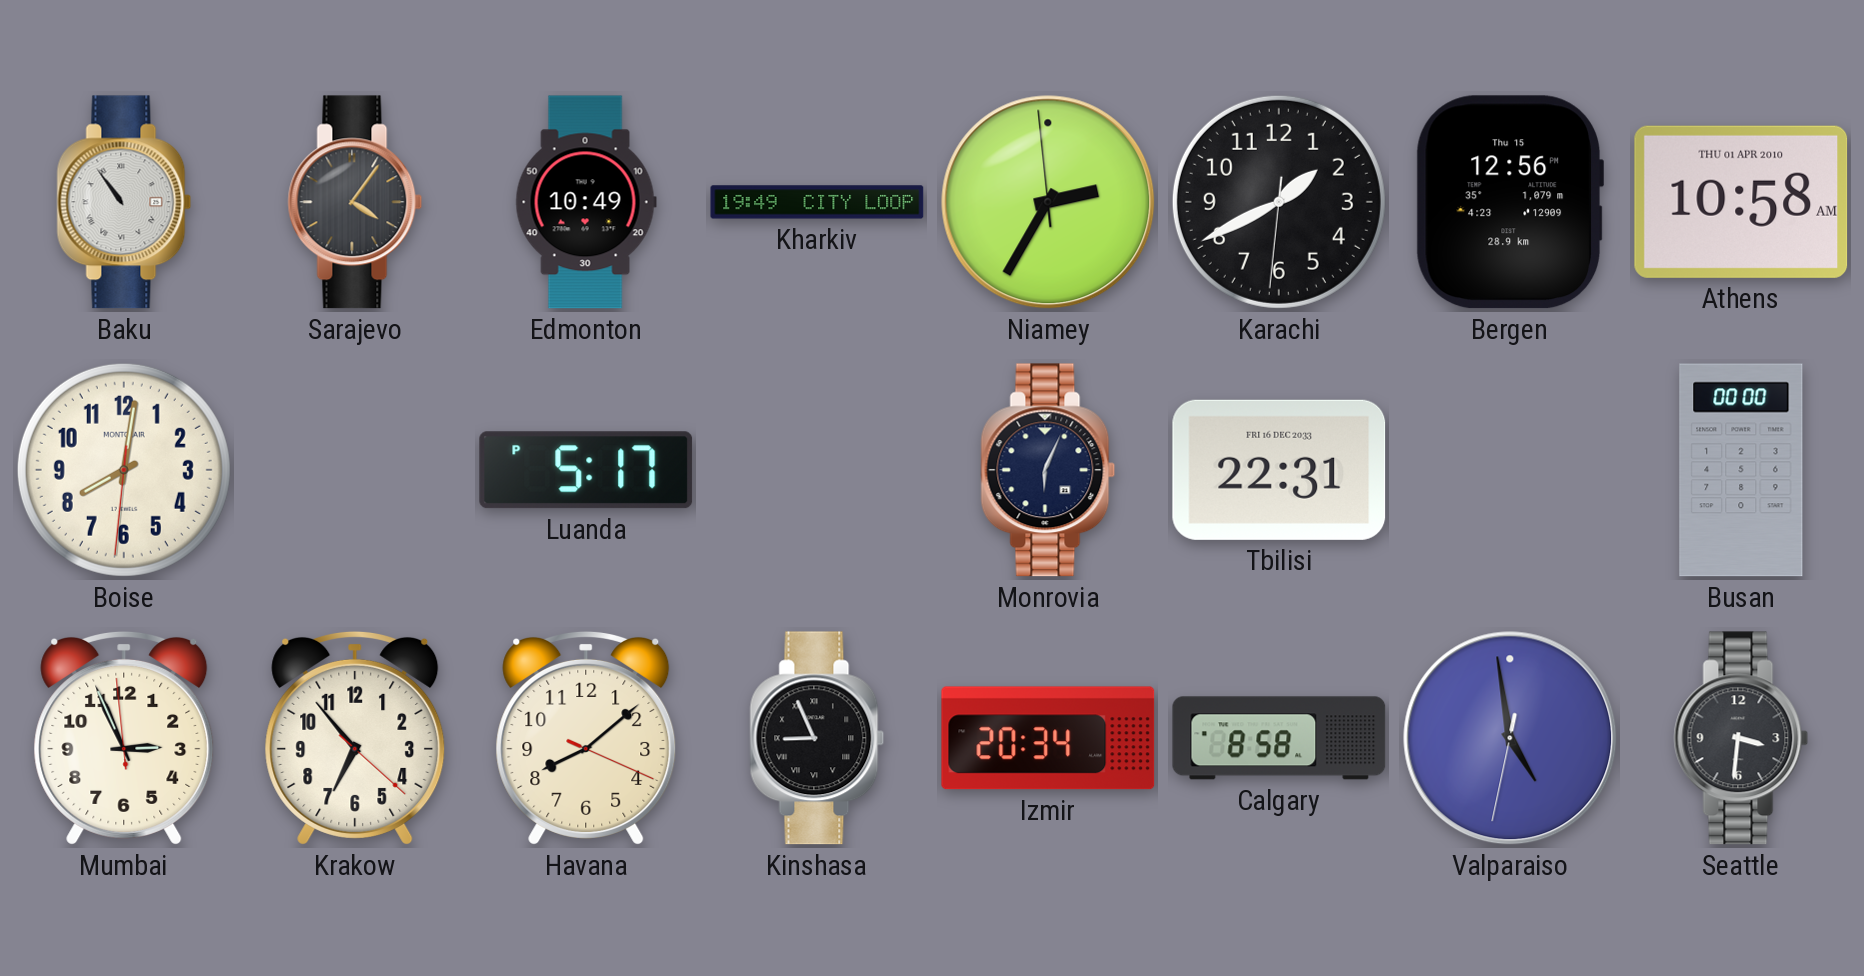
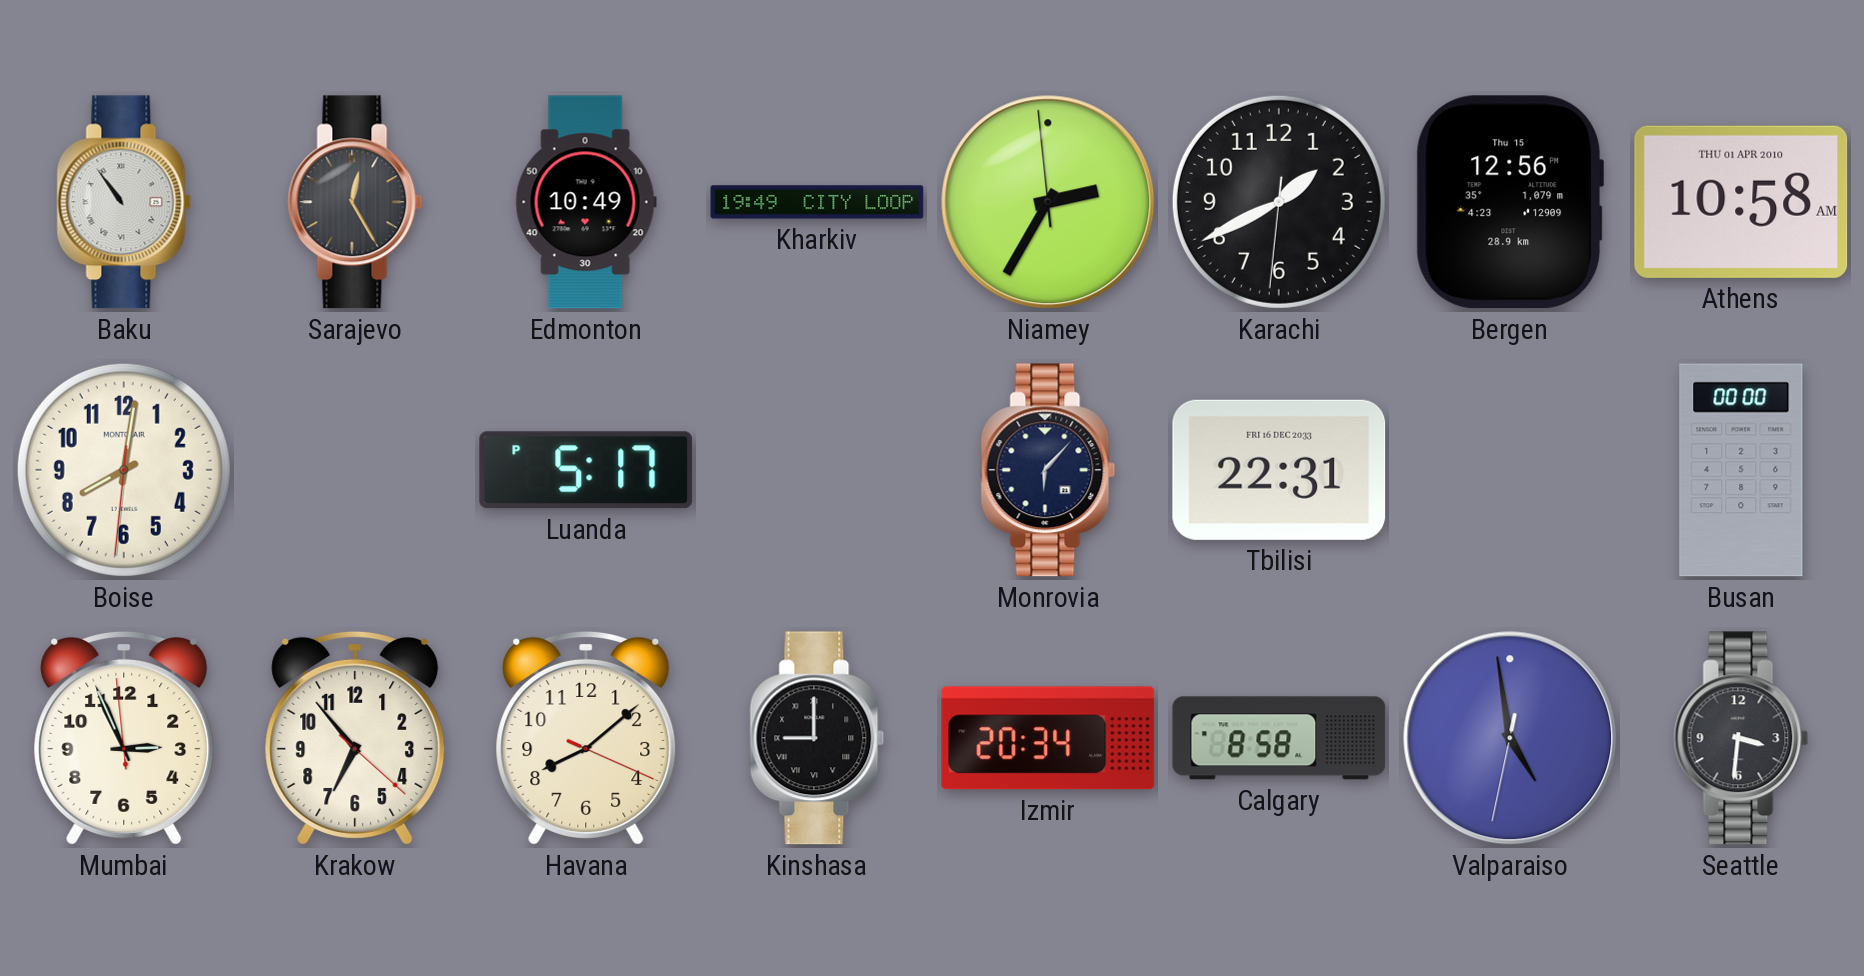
Sarajevo: 4:06 -> 12:25
Monrovia: 6:04 -> 6:07
Kinshasa: 8:56 -> 9:00
